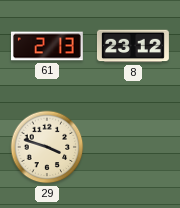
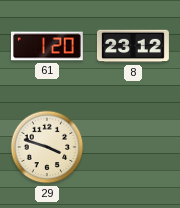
61: 2:13 -> 1:20
